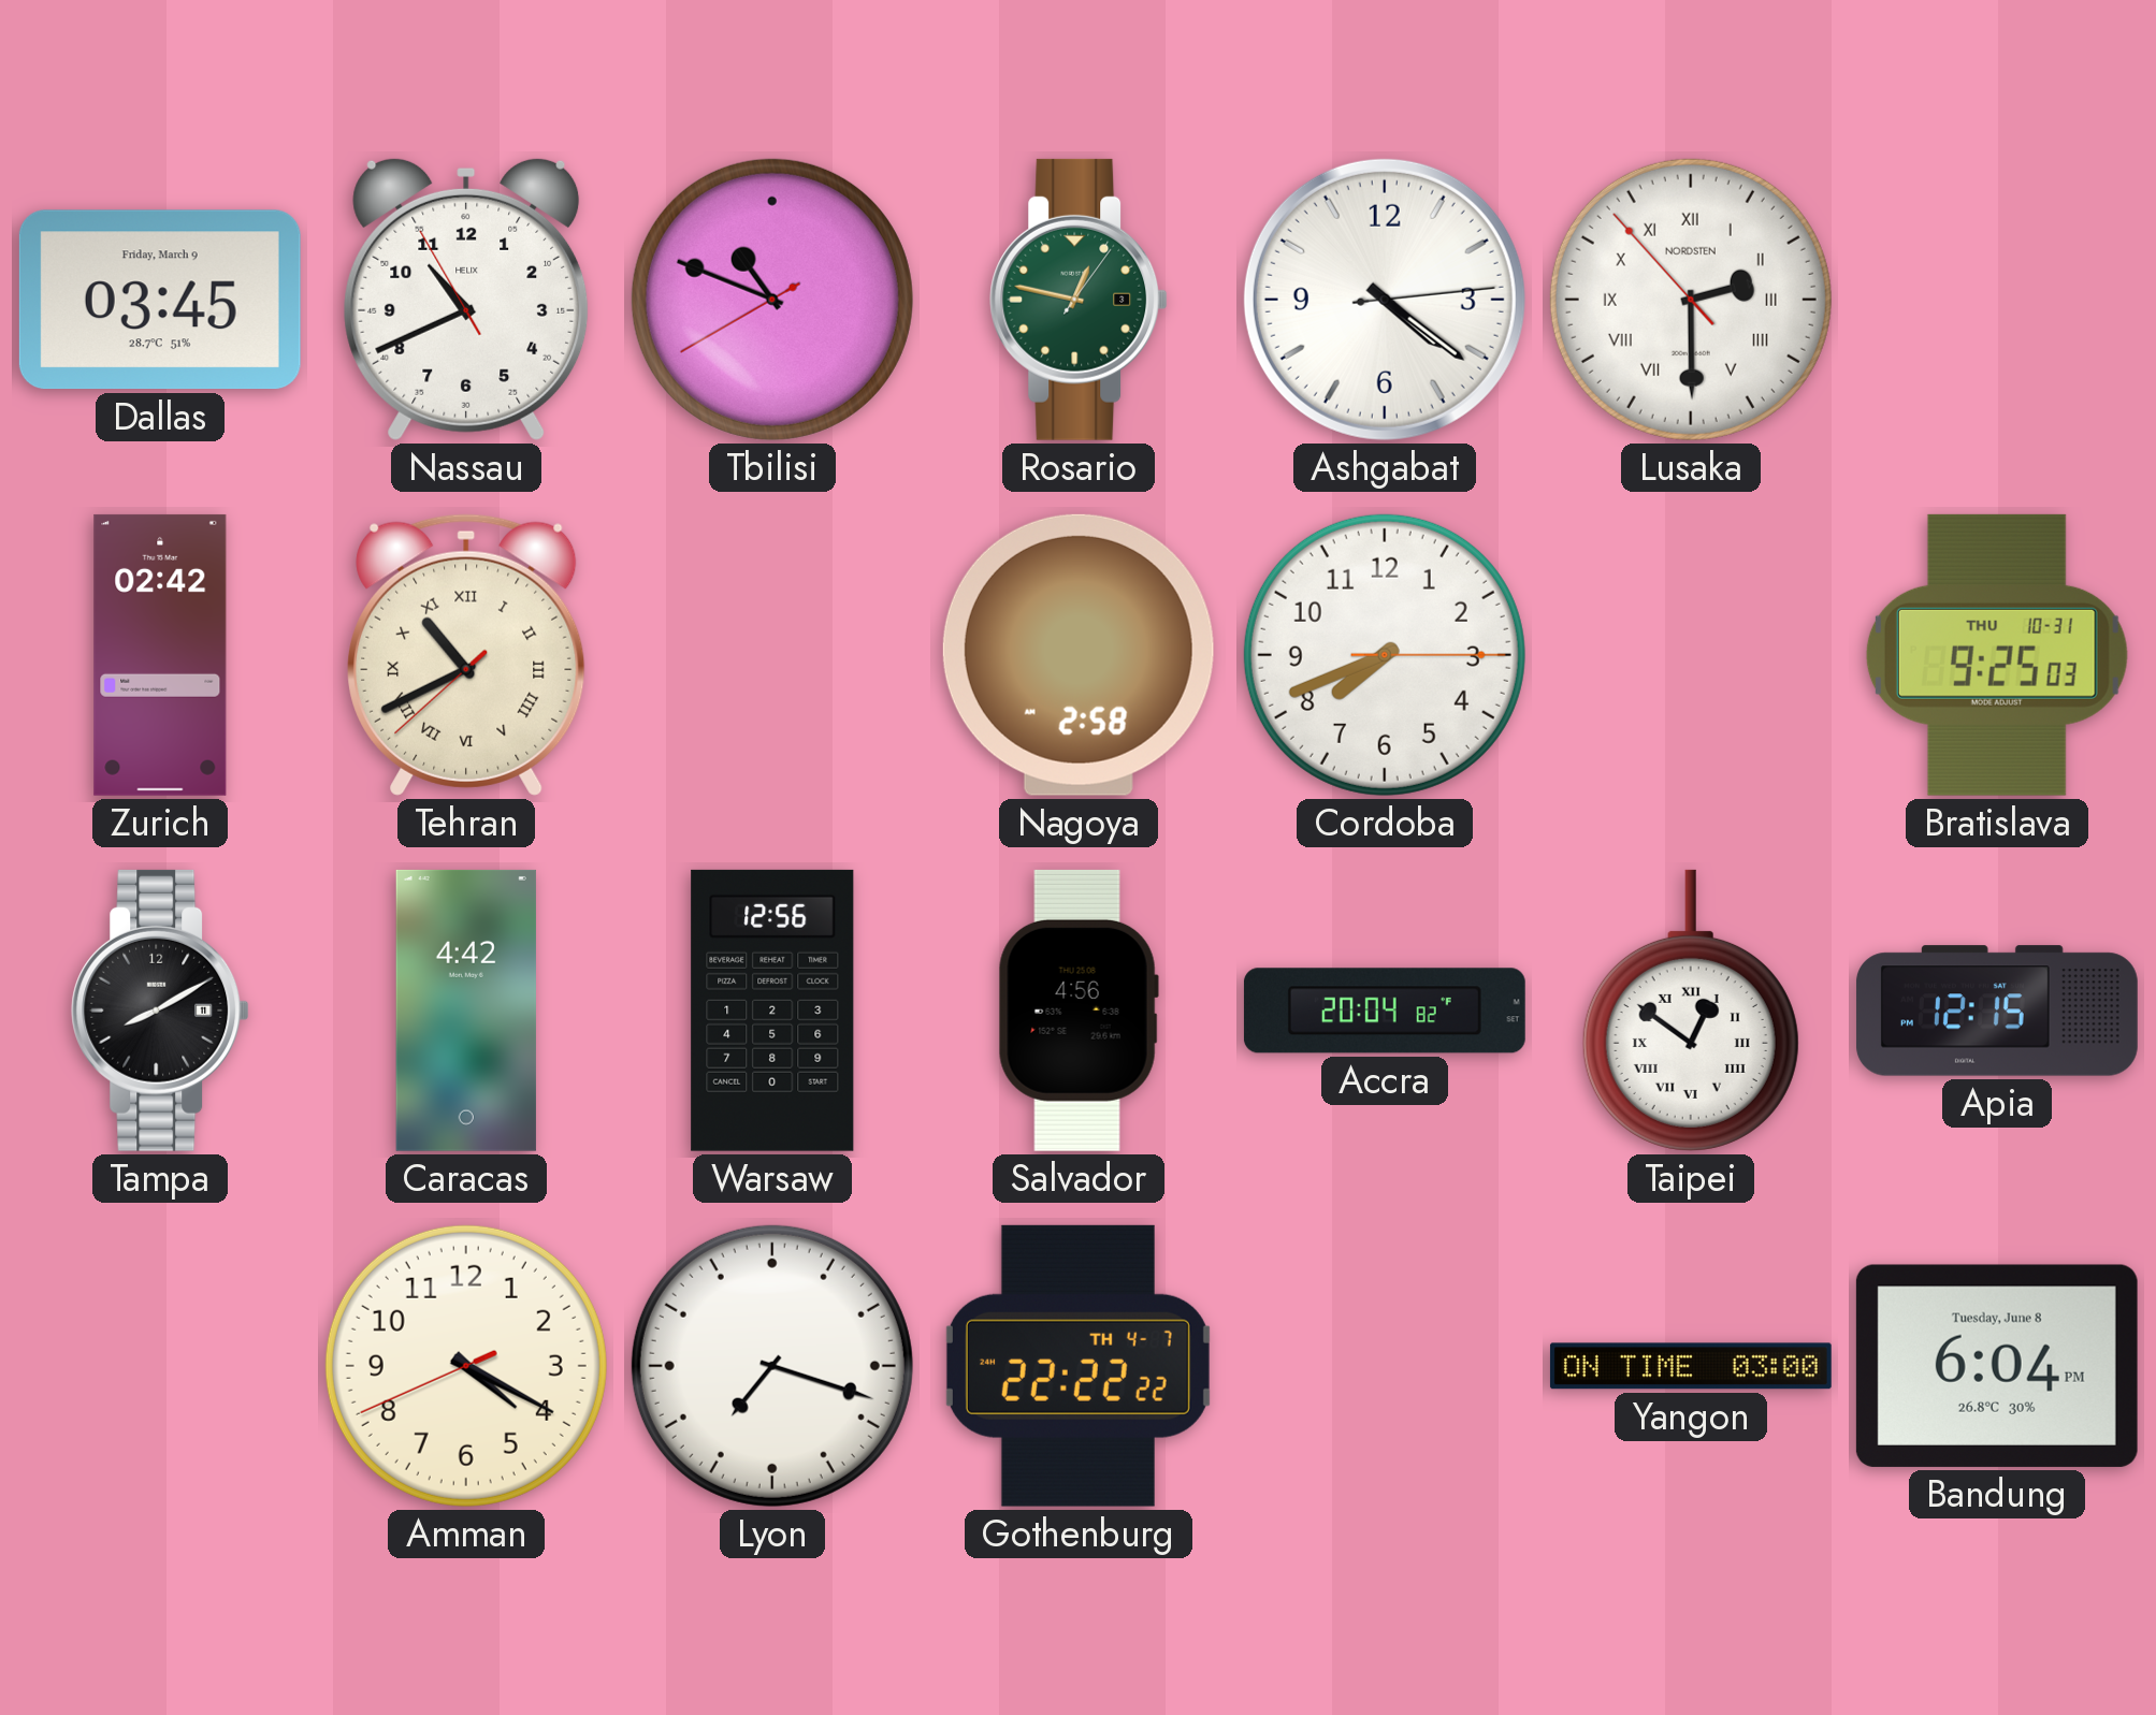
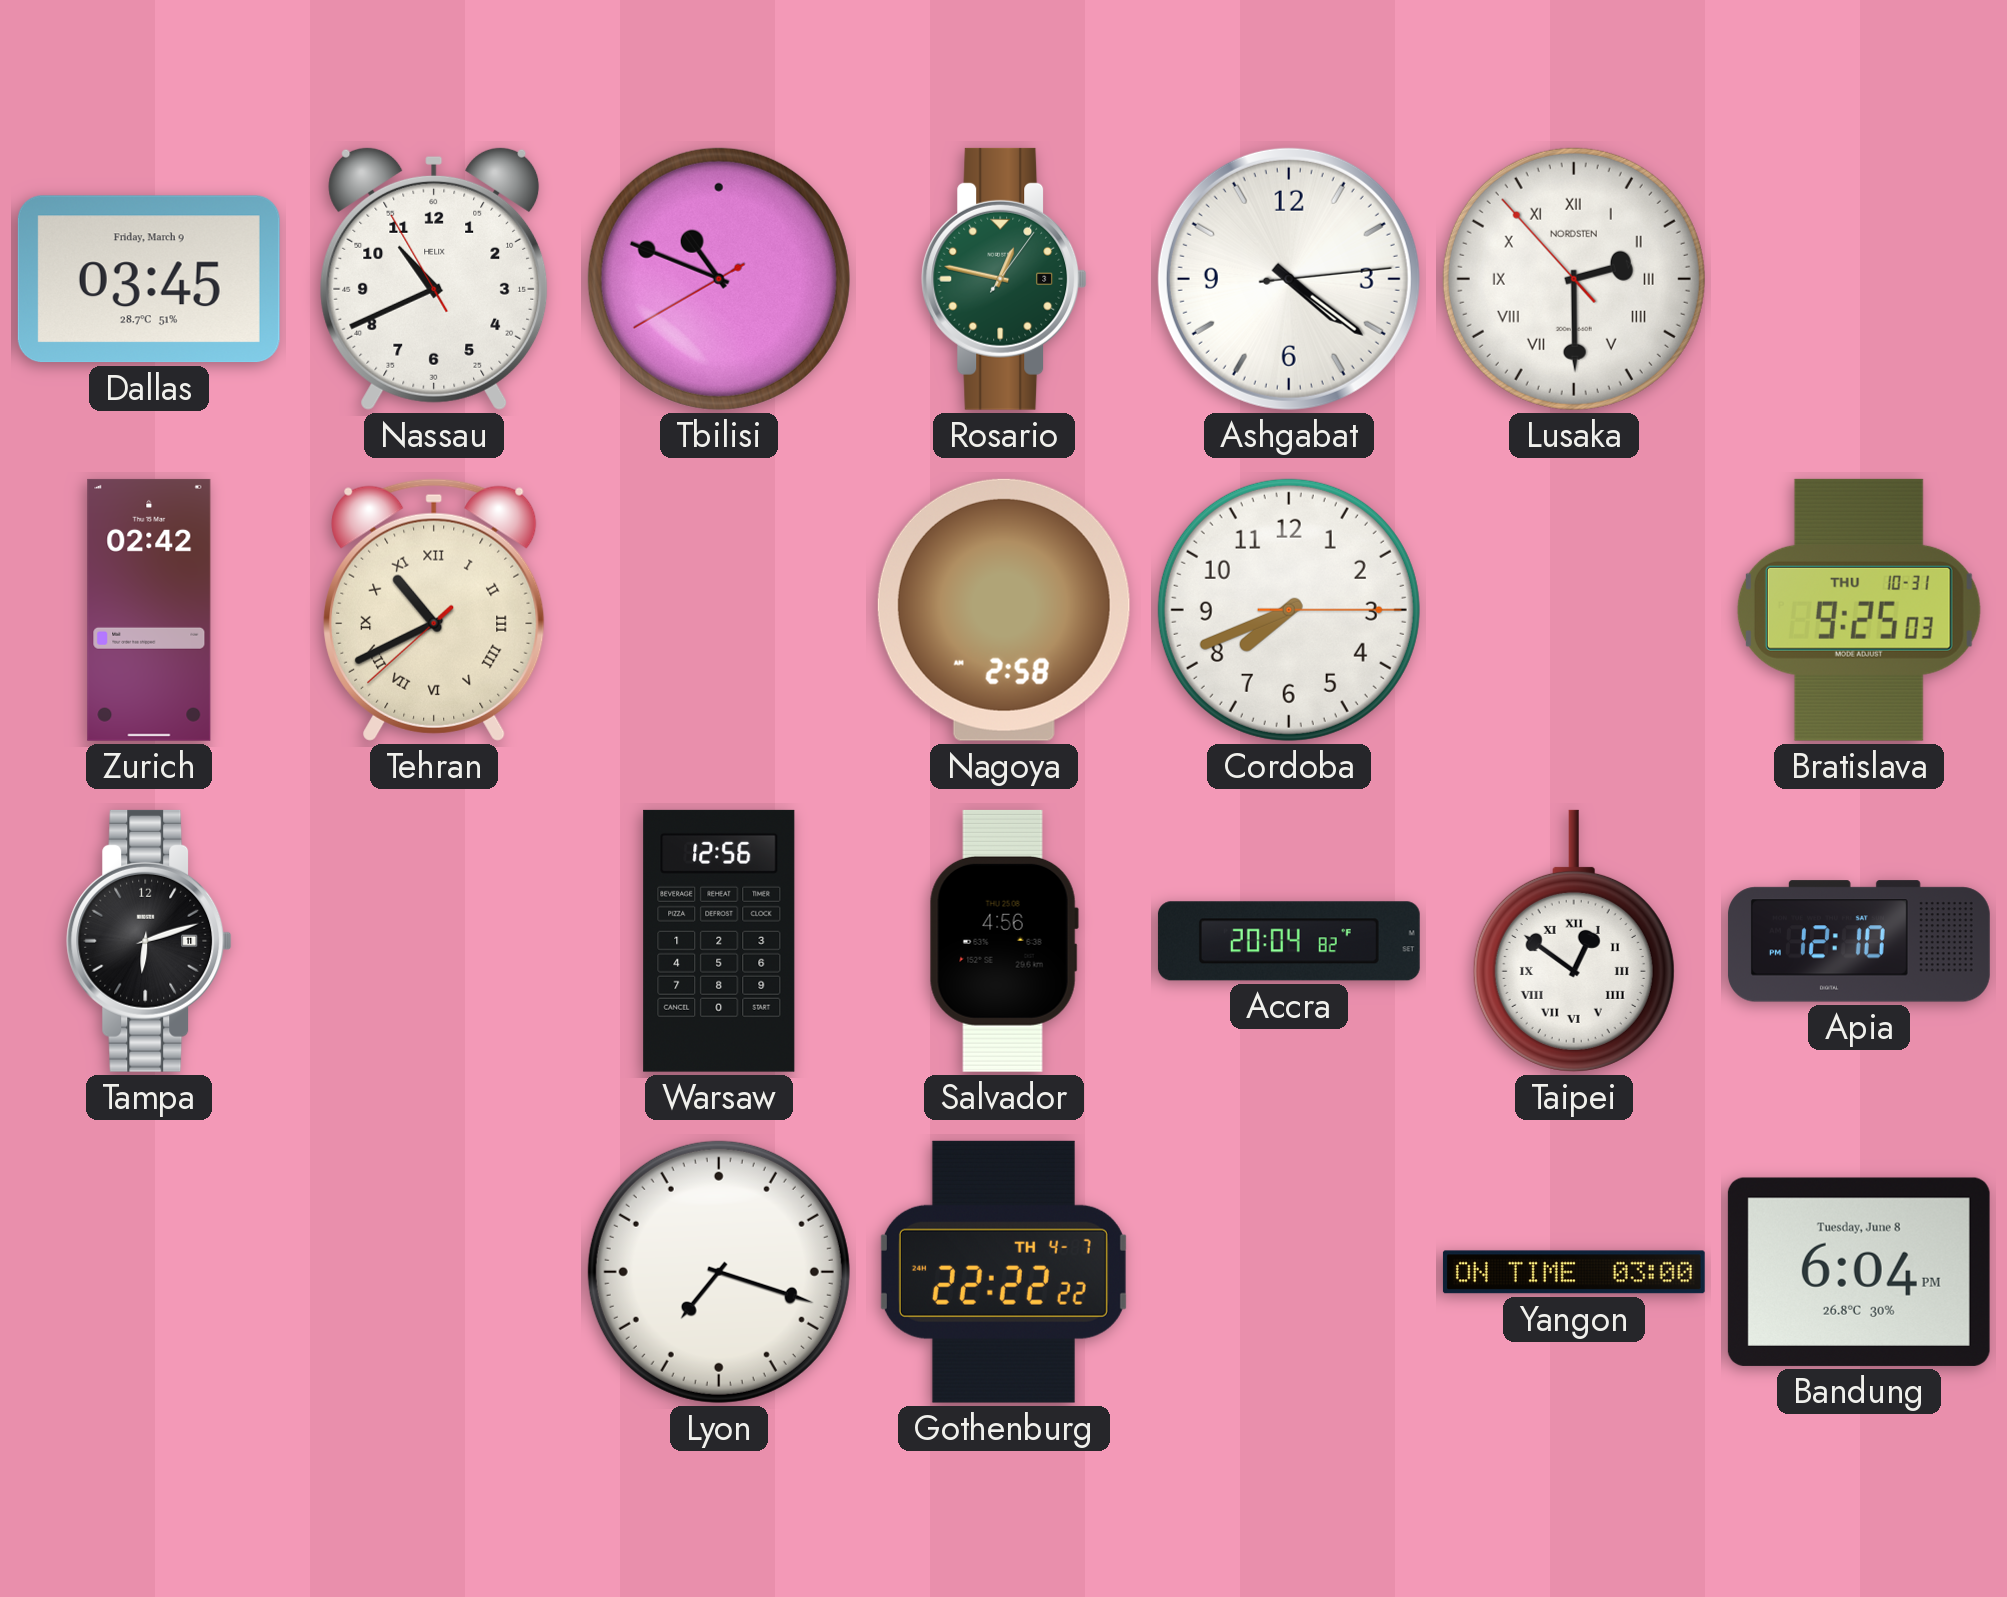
Tampa: 8:10 -> 6:12
Caracas: 4:42 -> none
Apia: 12:15 -> 12:10
Amman: 4:19 -> none
